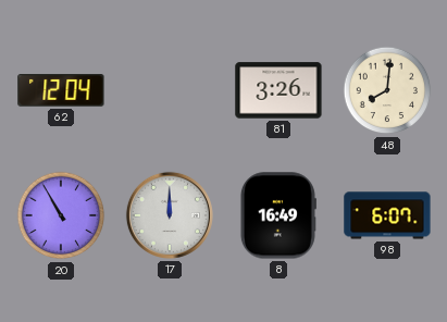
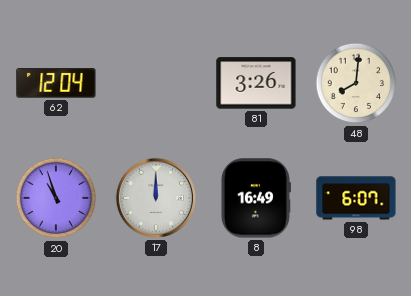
20: 10:55 -> 10:57
